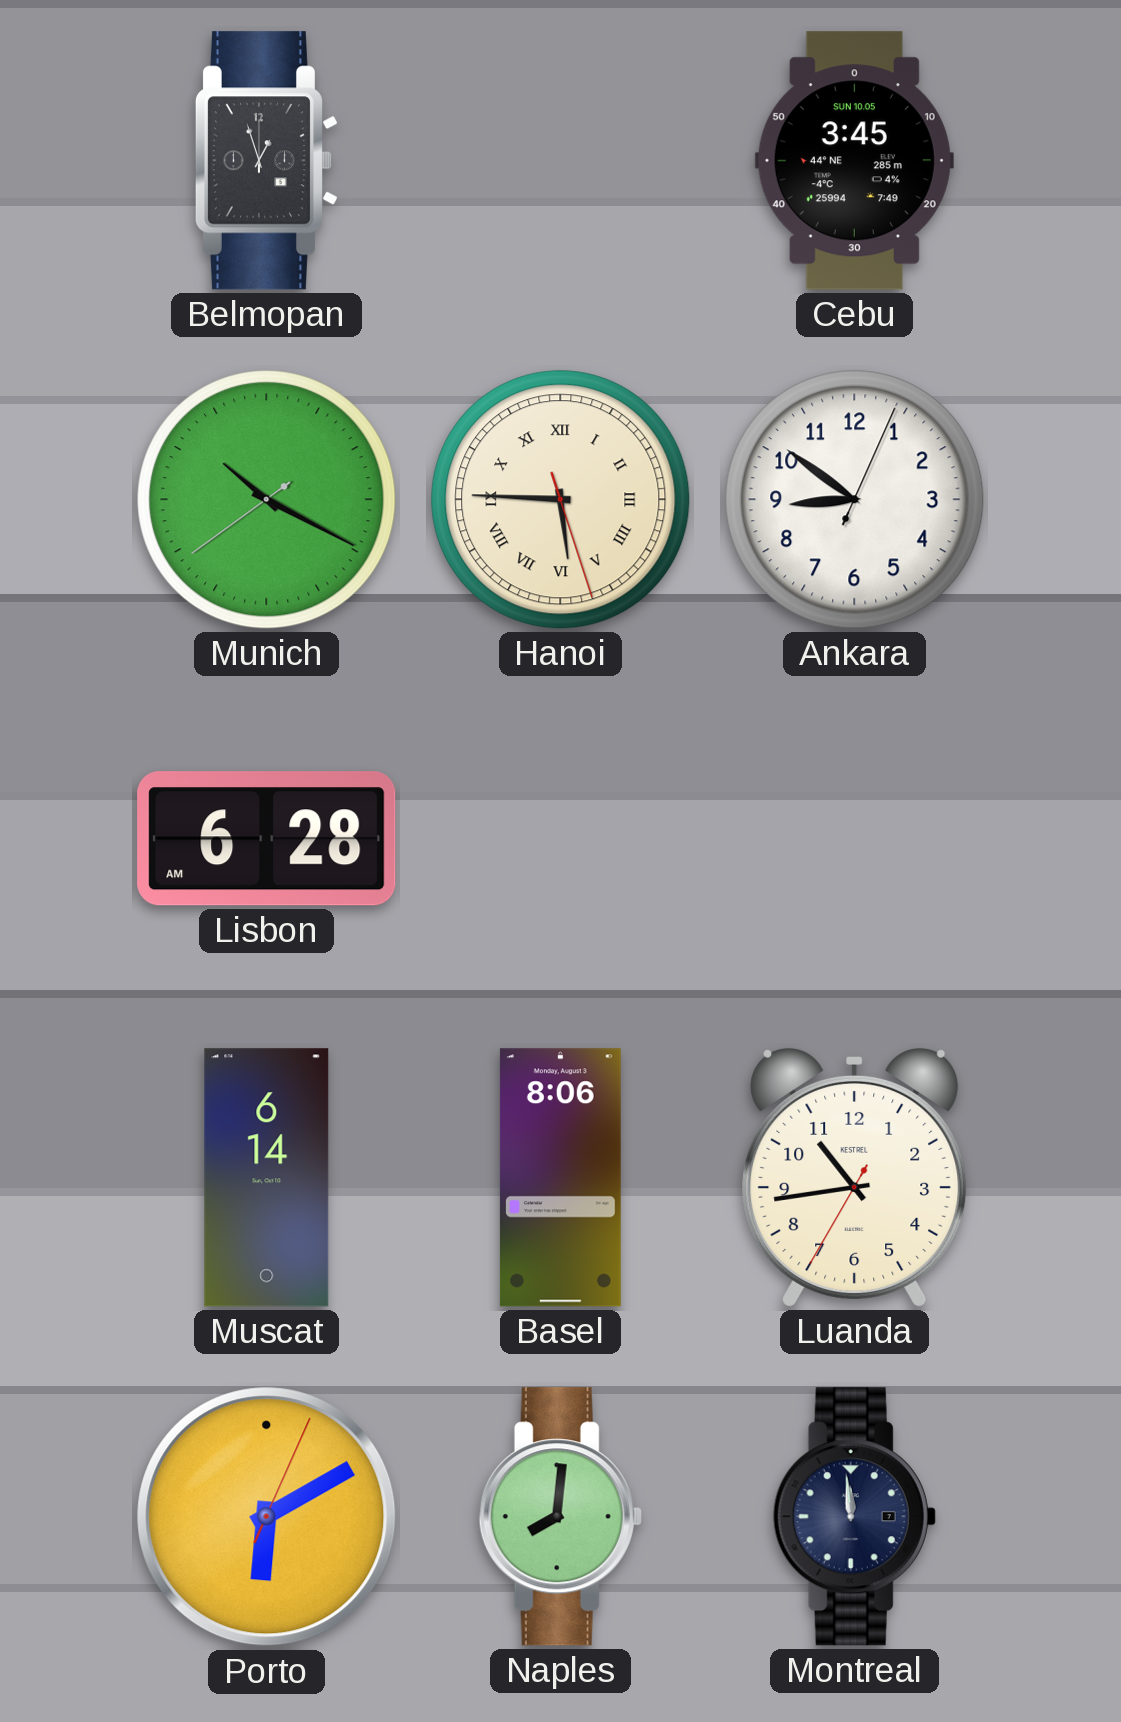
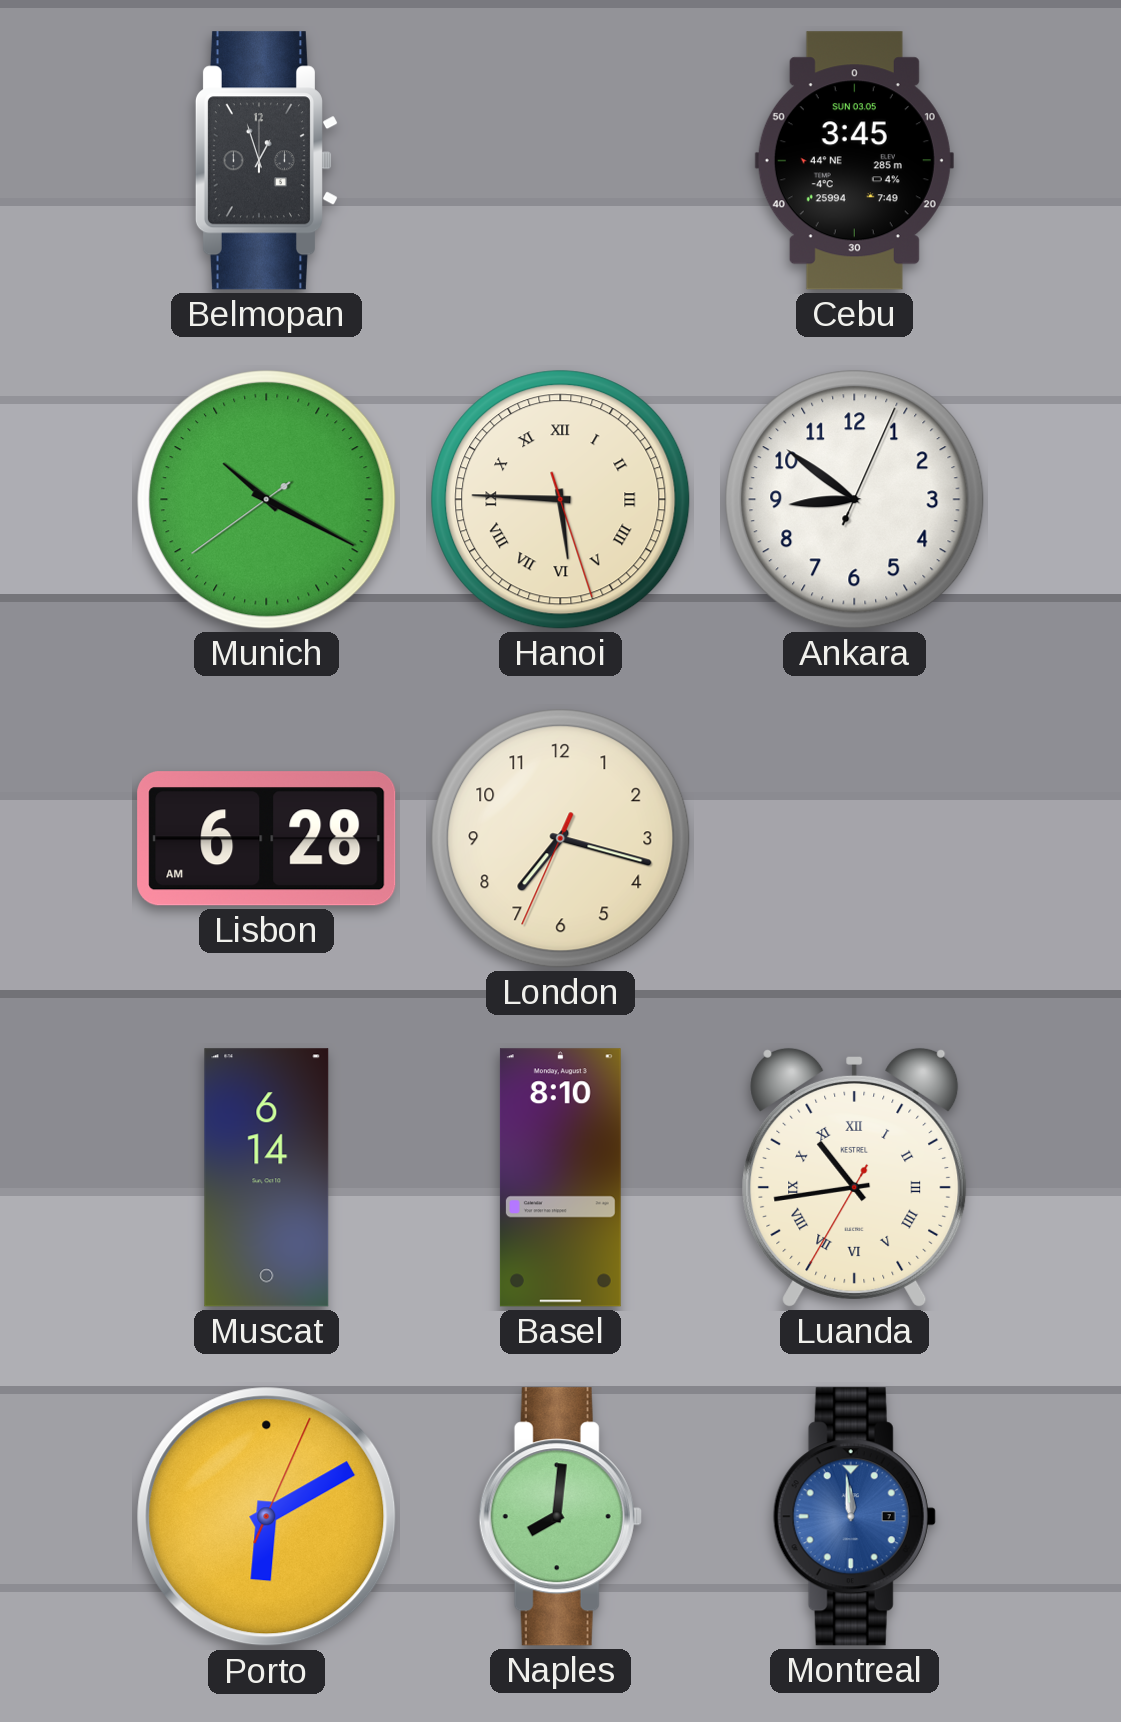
Cebu date: SUN 10.05 -> SUN 03.05
London: none -> 7:17
Basel: 8:06 -> 8:10
Luanda numerals: Arabic -> Roman
Montreal dial: navy -> blue
